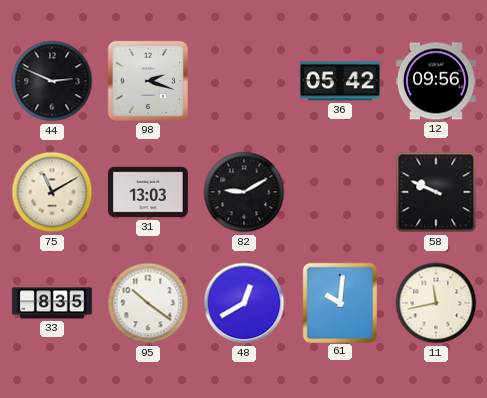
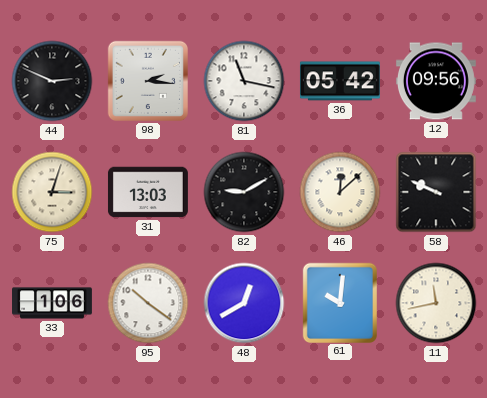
98: 2:18 -> 2:16
81: none -> 11:17
75: 11:10 -> 3:03
46: none -> 12:08
33: 8:35 -> 1:06
